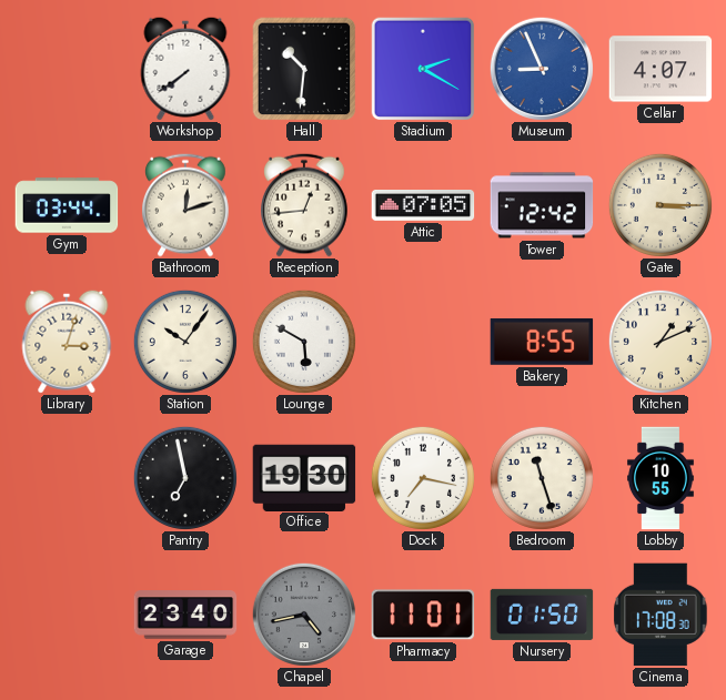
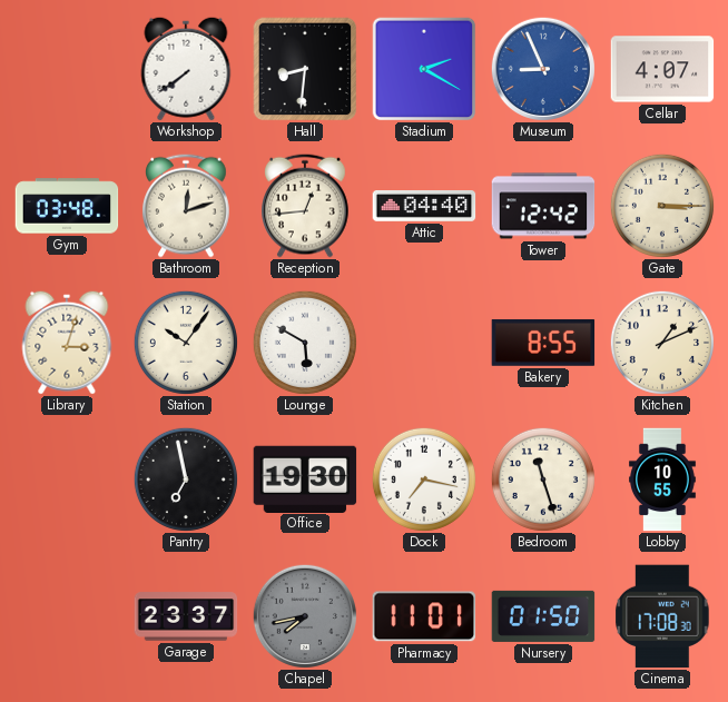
Hall: 10:31 -> 8:31
Gym: 03:44 -> 03:48
Attic: 07:05 -> 04:40
Garage: 23:40 -> 23:37
Chapel: 4:43 -> 7:43
